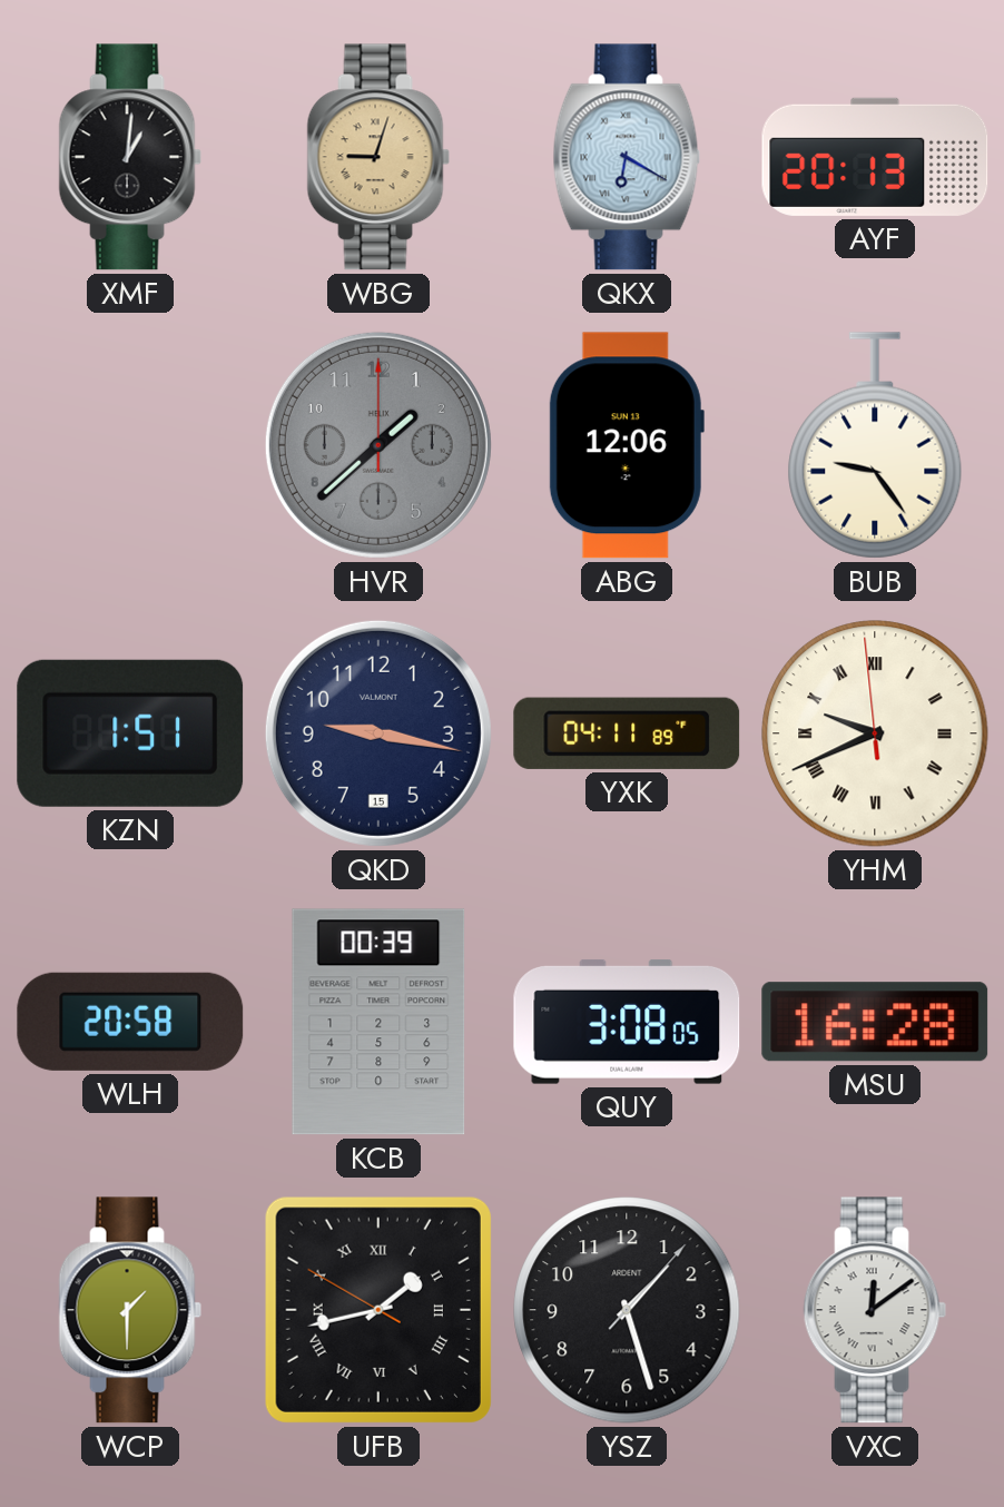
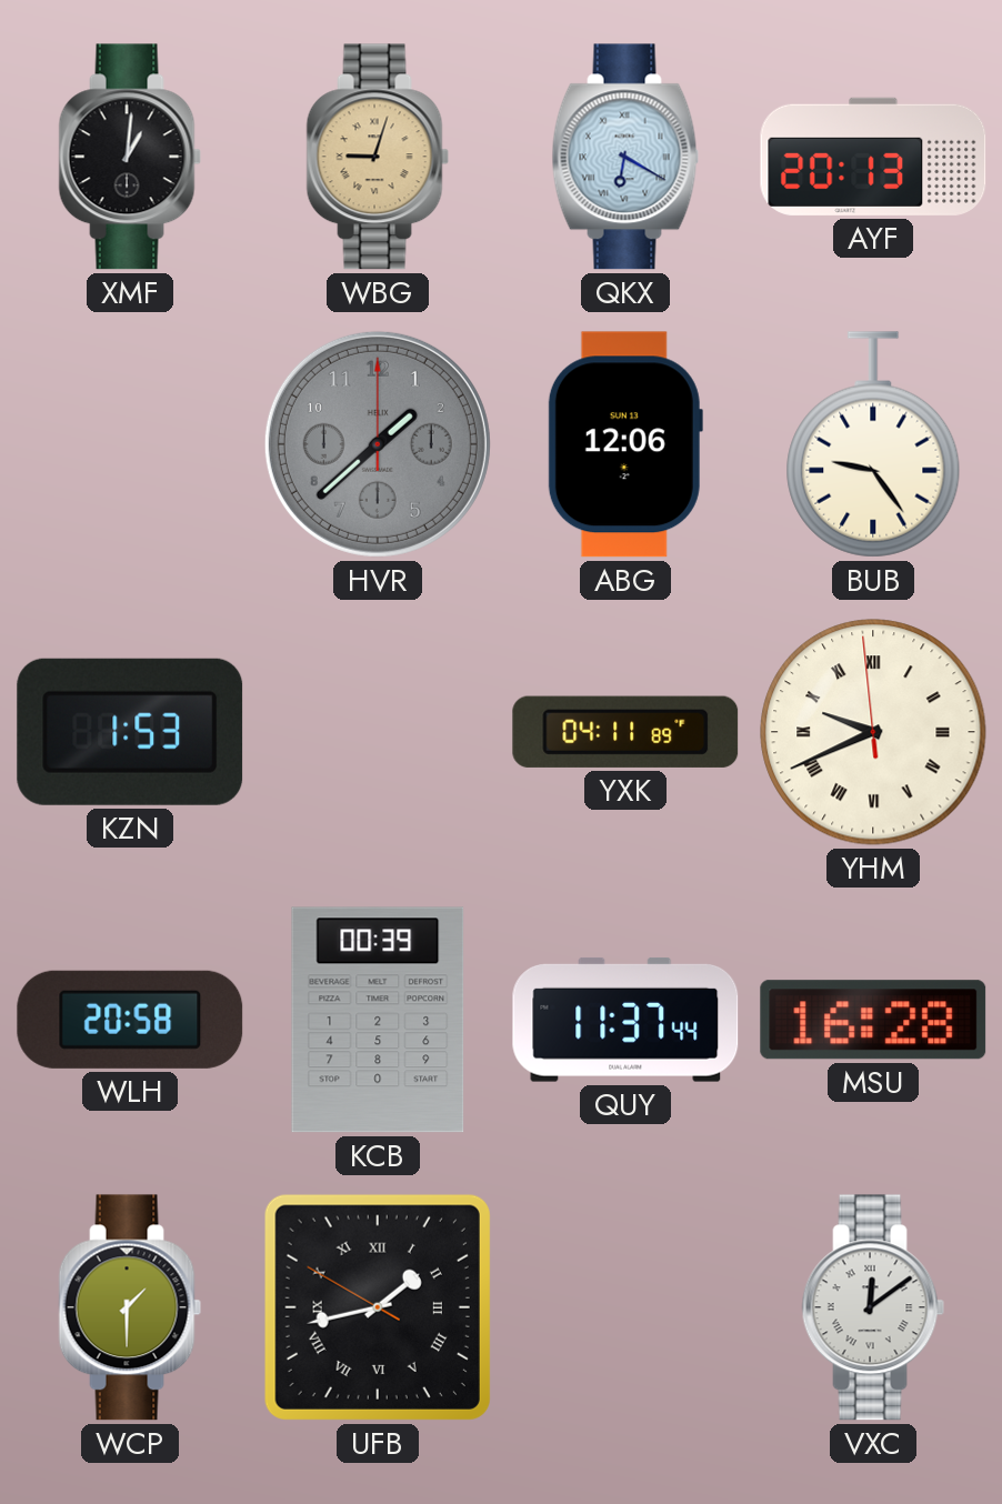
KZN: 1:51 -> 1:53
QKD: 9:17 -> none
QUY: 3:08 -> 11:37
YSZ: 1:27 -> none
